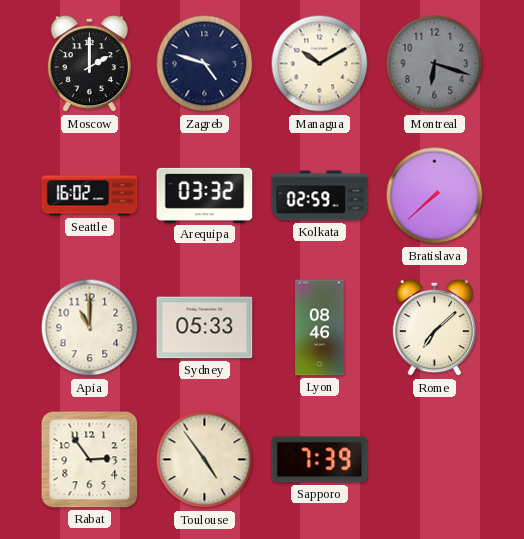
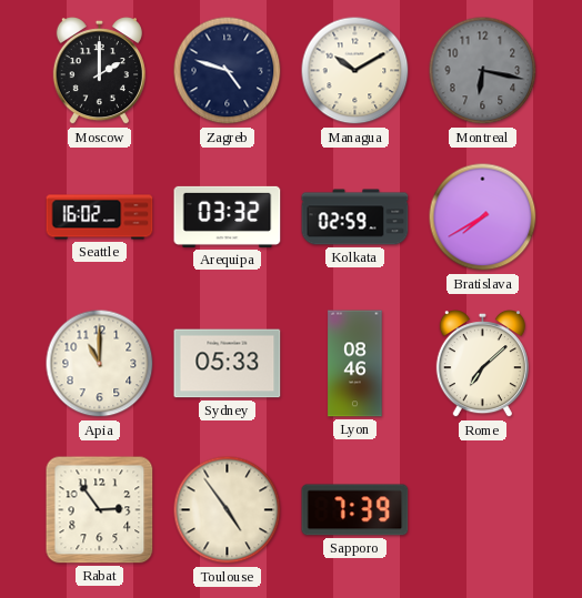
Montreal: 6:18 -> 6:17
Bratislava: 7:38 -> 7:40
